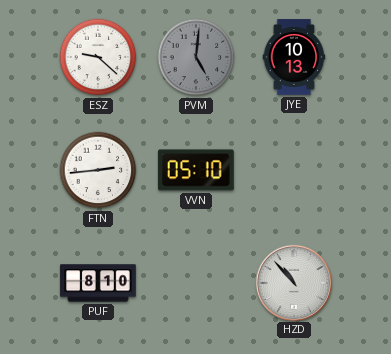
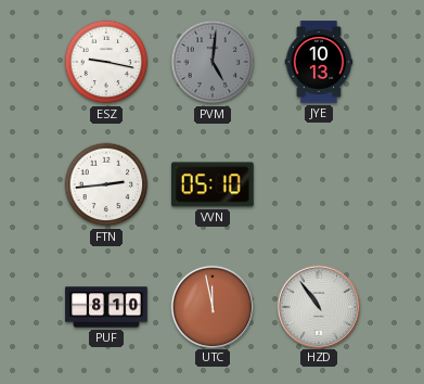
ESZ: 9:22 -> 9:17
UTC: none -> 11:58
HZD: 10:53 -> 10:54
